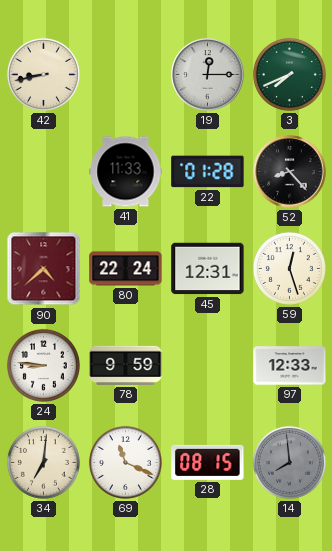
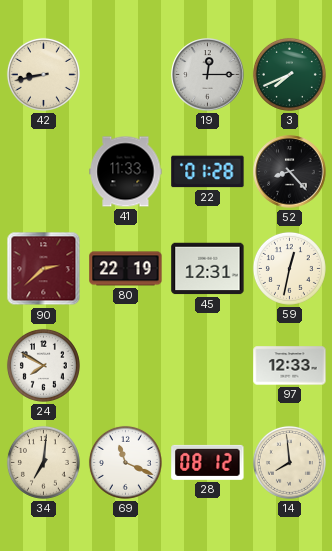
90: 4:38 -> 2:38
80: 22:24 -> 22:19
59: 12:27 -> 12:32
24: 8:46 -> 7:50
78: 9:59 -> none
28: 08:15 -> 08:12
14 dial: grey -> cream
